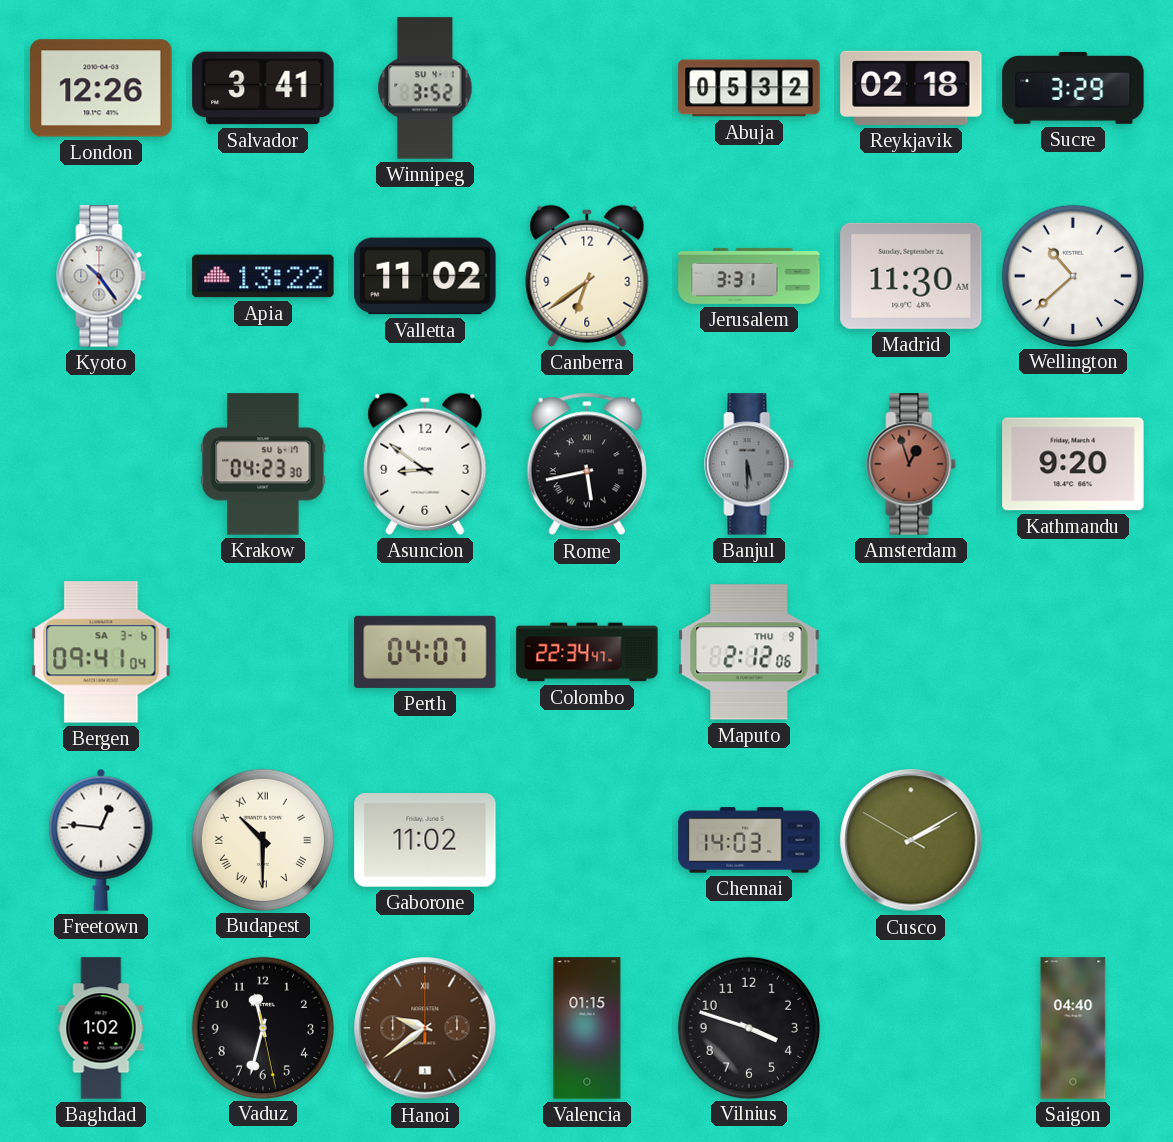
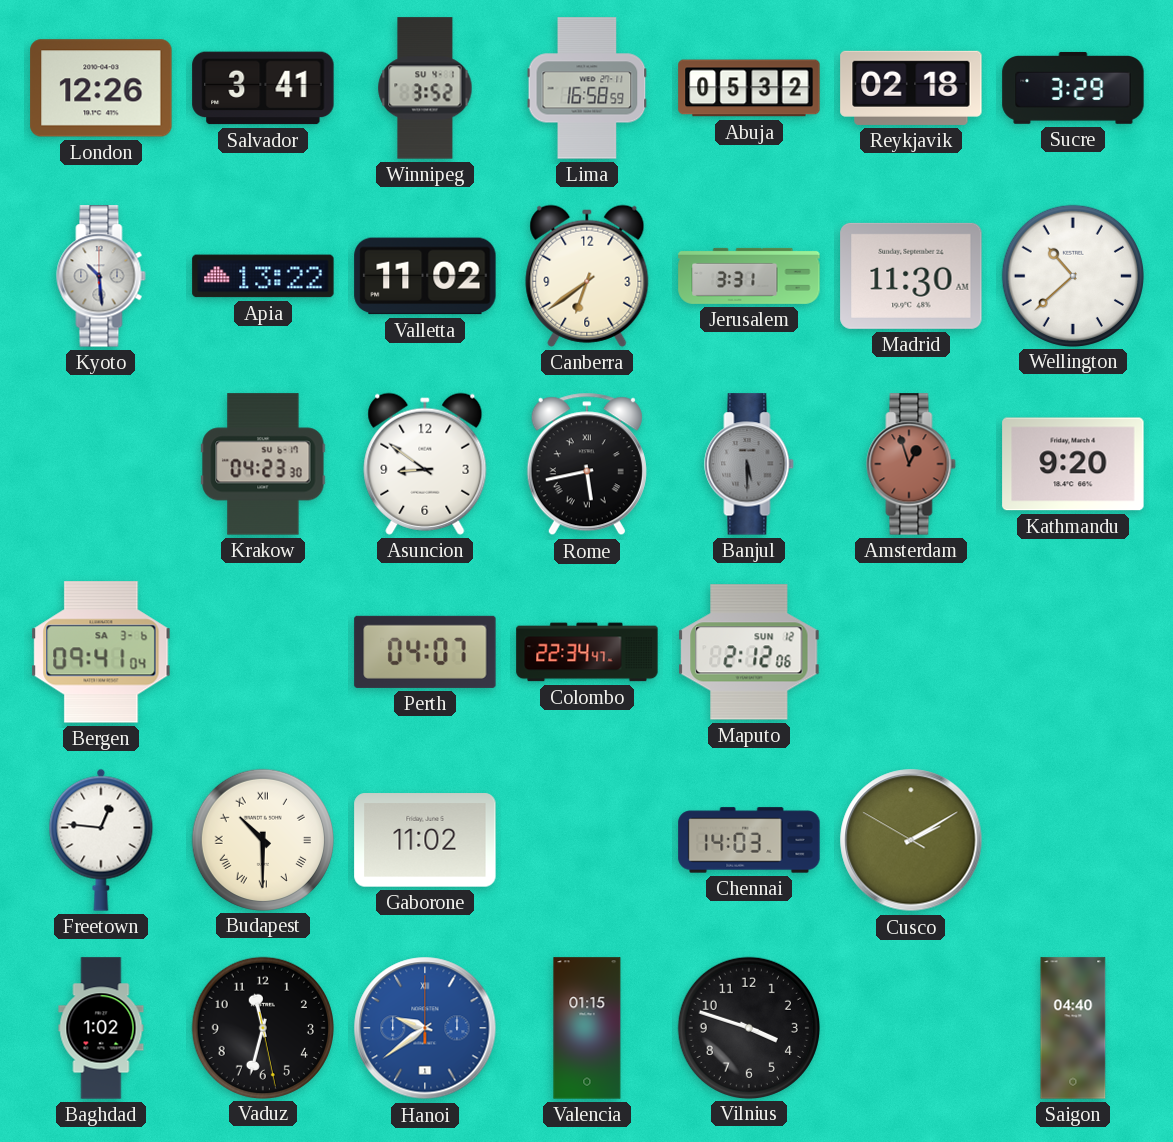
Lima: none -> 16:58
Kyoto: 10:24 -> 10:29
Maputo date: THU 9 -> SUN 12
Hanoi dial: brown -> blue
